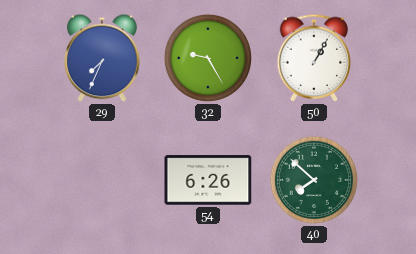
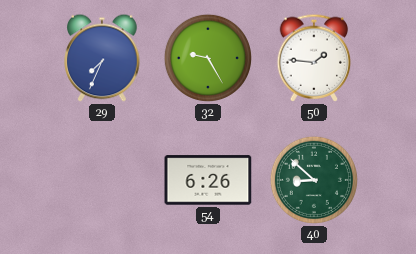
50: 1:05 -> 1:46
40: 7:52 -> 8:52
